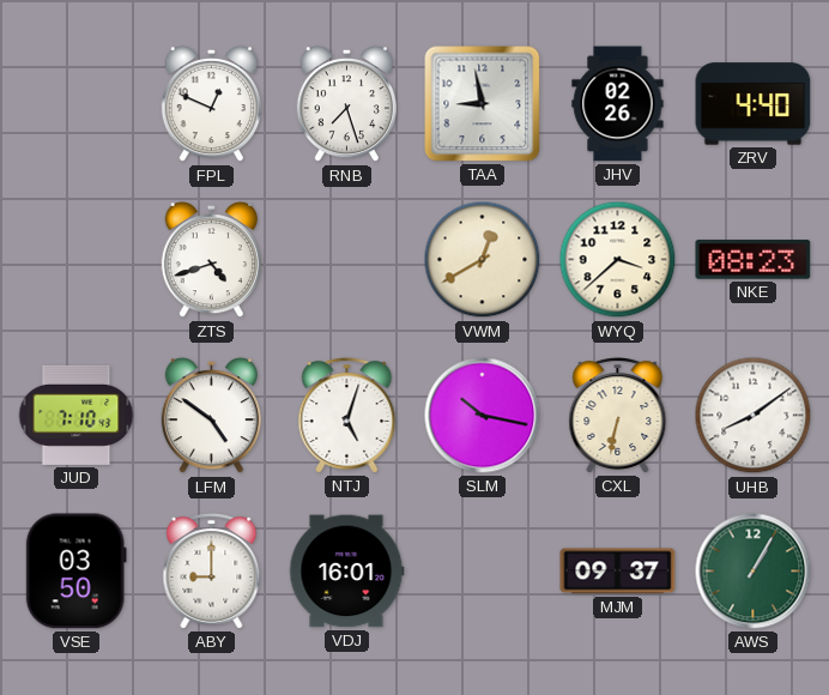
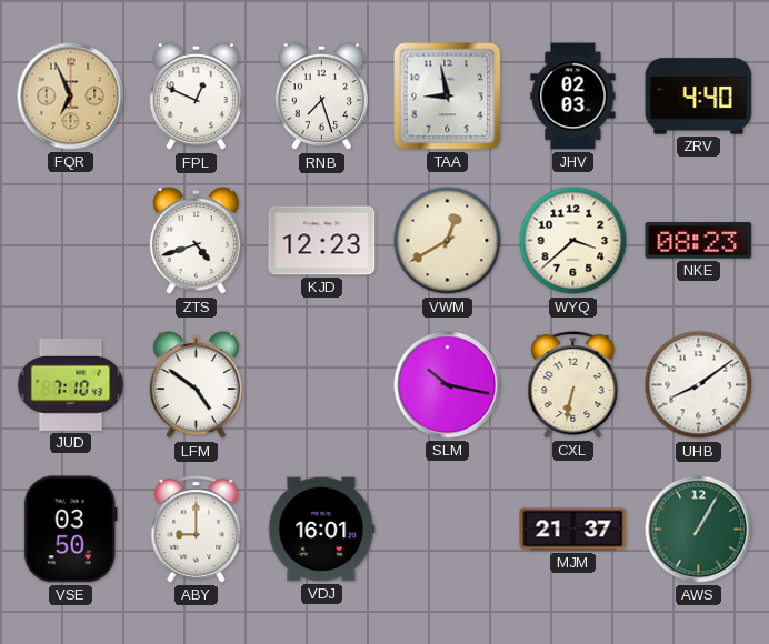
FQR: none -> 6:56
JHV: 02:26 -> 02:03
KJD: none -> 12:23
NTJ: 5:03 -> none
MJM: 09:37 -> 21:37
